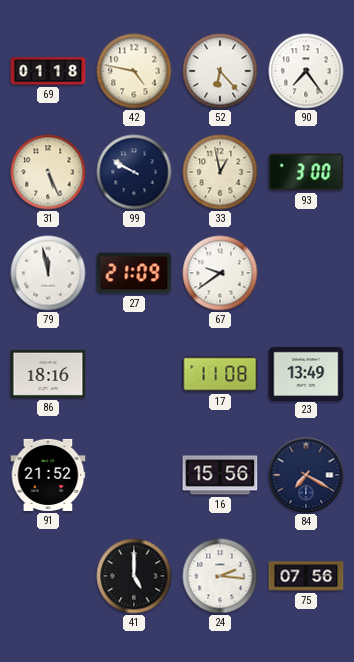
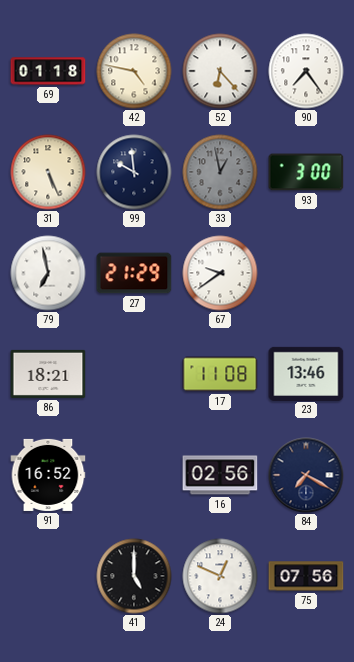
99: 9:50 -> 9:59
33 dial: cream -> grey
79: 11:58 -> 6:58
27: 21:09 -> 21:29
86: 18:16 -> 18:21
23: 13:49 -> 13:46
91: 21:52 -> 16:52
16: 15:56 -> 02:56
24: 2:16 -> 12:49
